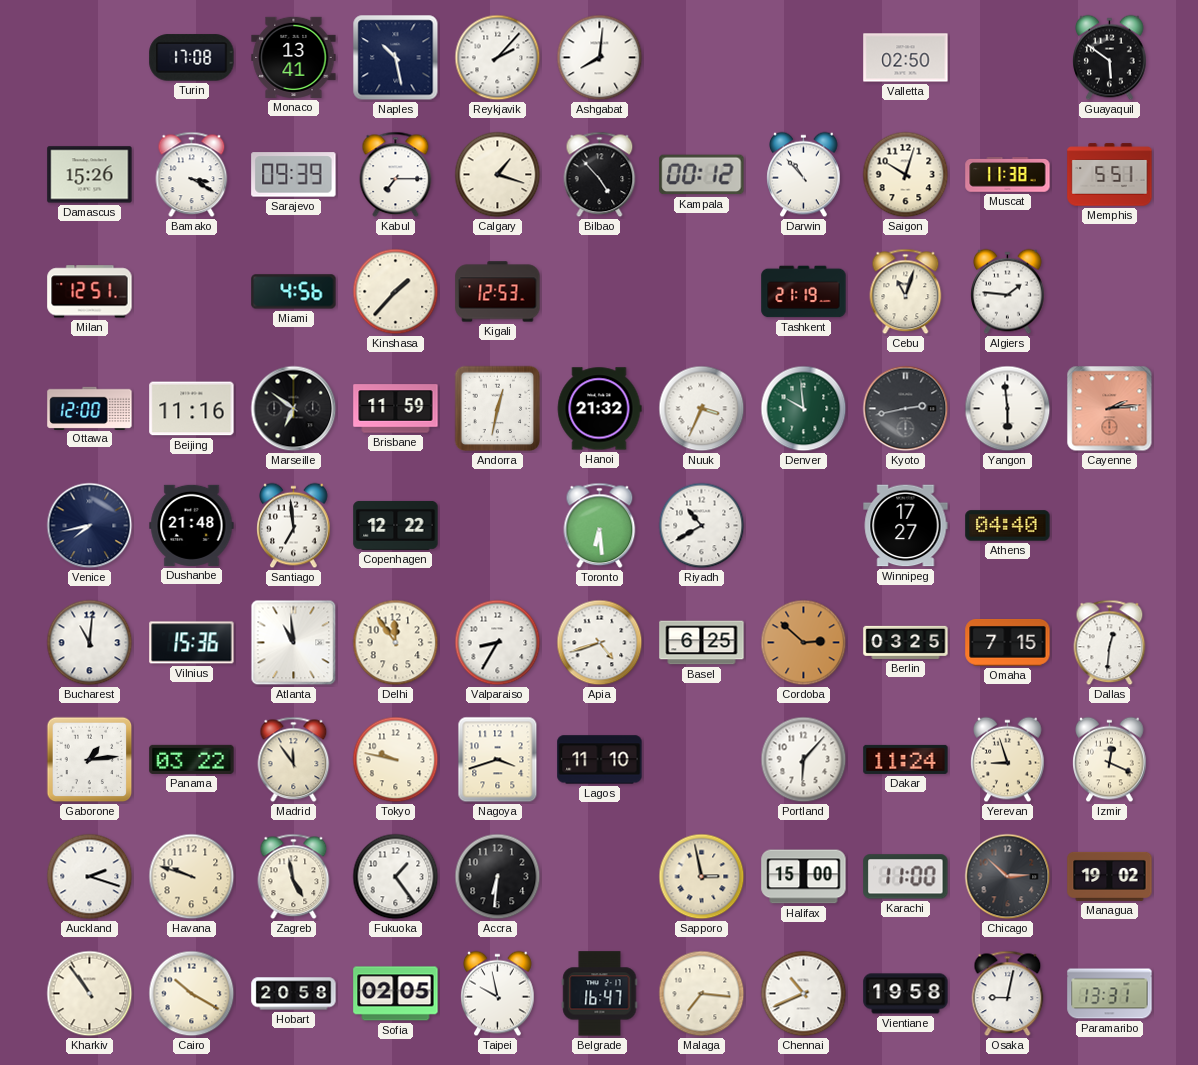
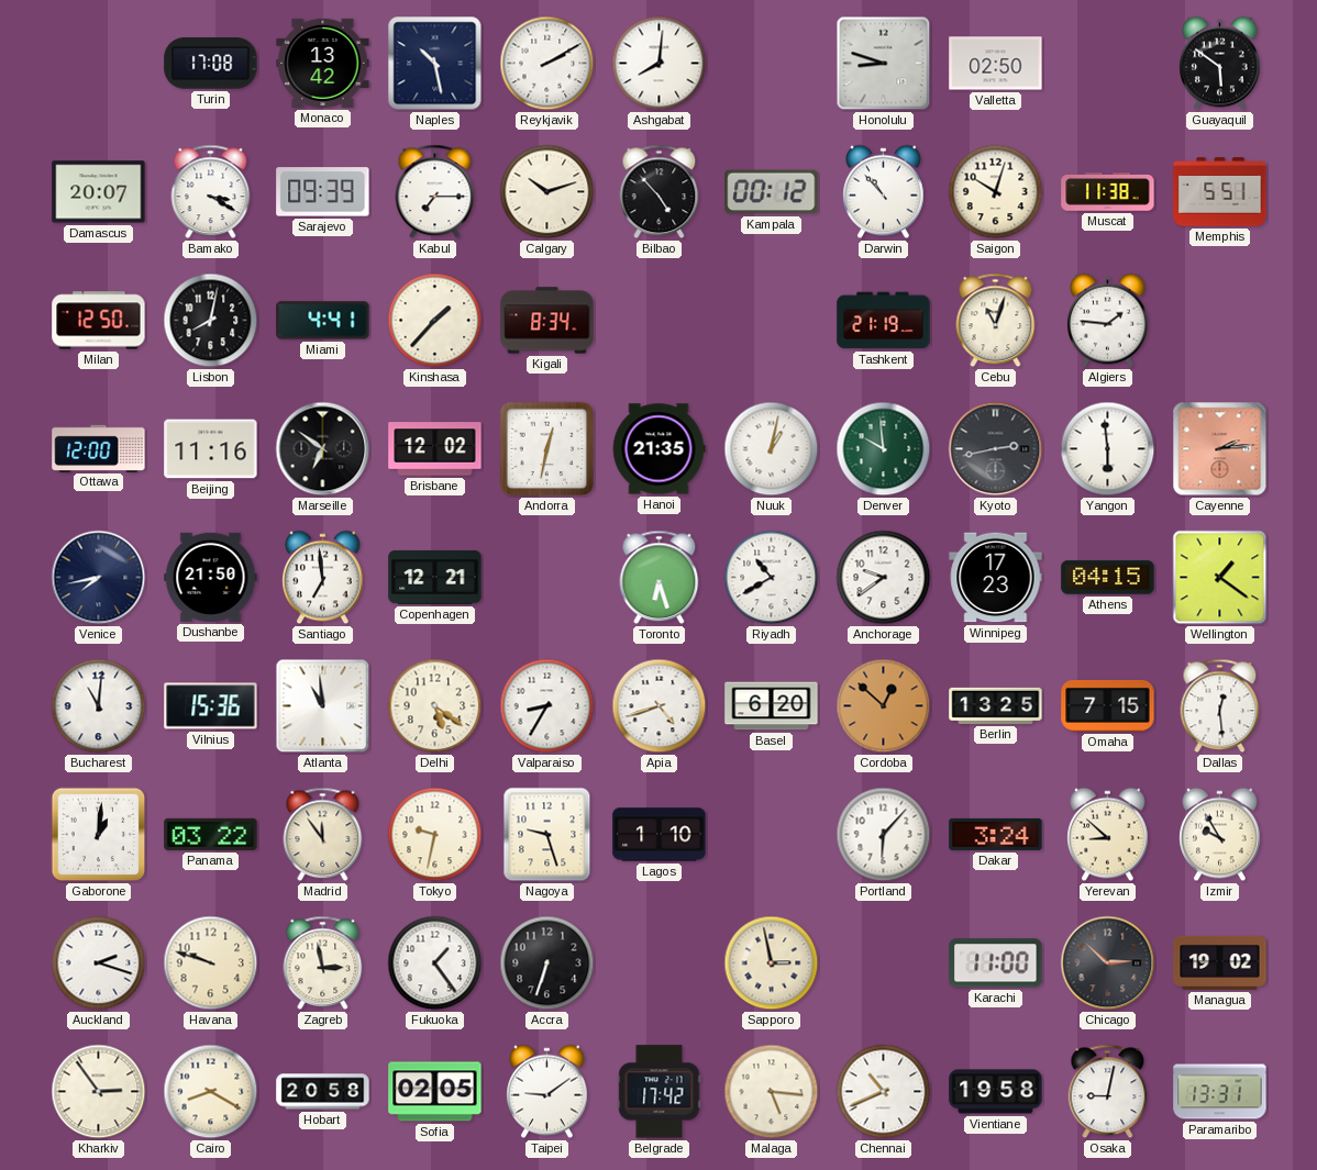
Monaco: 13:41 -> 13:42
Reykjavik: 2:07 -> 2:10
Honolulu: none -> 8:48
Damascus: 15:26 -> 20:07
Calgary: 1:18 -> 10:12
Milan: 12:51 -> 12:50
Lisbon: none -> 8:02
Miami: 4:56 -> 4:41
Kigali: 12:53 -> 8:34
Brisbane: 11:59 -> 12:02
Hanoi: 21:32 -> 21:35
Nuuk: 3:34 -> 1:02
Dushanbe: 21:48 -> 21:50
Copenhagen: 12:22 -> 12:21
Toronto: 6:29 -> 6:27
Anchorage: none -> 9:39
Winnipeg: 17:27 -> 17:23
Athens: 04:40 -> 04:15
Wellington: none -> 1:21
Delhi: 11:54 -> 5:21
Basel: 6:25 -> 6:20
Cordoba: 2:52 -> 12:52
Berlin: 03:25 -> 13:25
Dallas: 12:31 -> 12:29
Gaborone: 1:14 -> 1:01
Tokyo: 9:47 -> 9:32
Nagoya: 3:42 -> 9:27
Lagos: 11:10 -> 1:10
Dakar: 11:24 -> 3:24
Yerevan: 8:57 -> 8:52
Izmir: 12:19 -> 9:55
Zagreb: 4:58 -> 2:58
Accra: 6:31 -> 6:33
Halifax: 15:00 -> none
Kharkiv: 10:54 -> 2:54
Cairo: 10:20 -> 8:20
Taipei: 9:58 -> 9:09
Belgrade: 16:47 -> 17:42
Malaga: 7:16 -> 5:16
